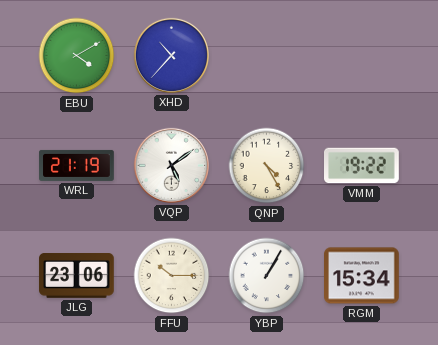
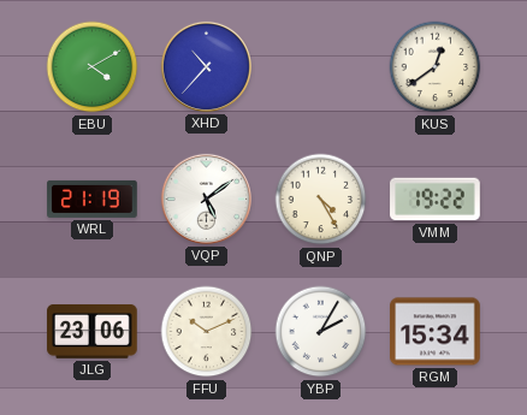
KUS: none -> 12:39
FFU: 10:15 -> 10:11
YBP: 1:05 -> 2:05
